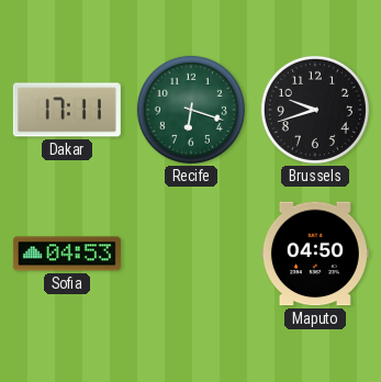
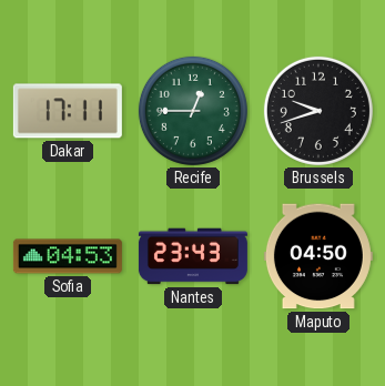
Recife: 6:18 -> 12:45
Nantes: none -> 23:43
